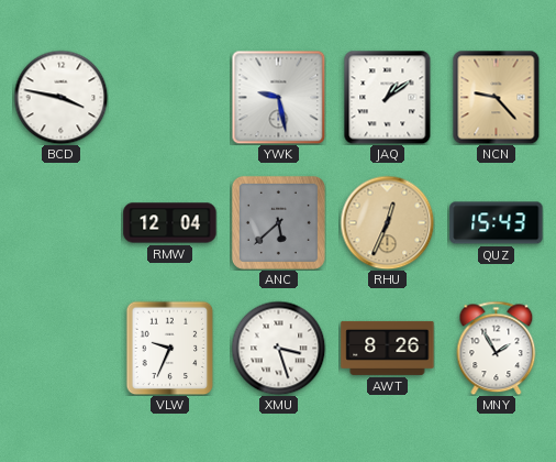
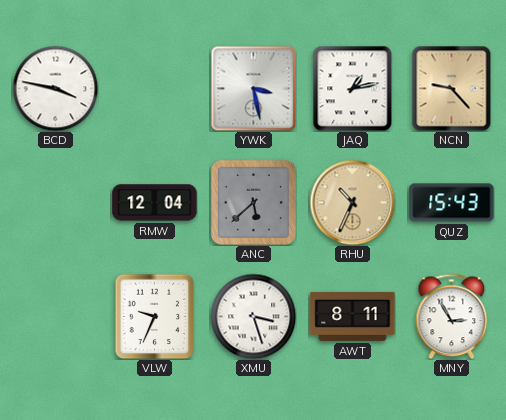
YWK: 9:28 -> 3:28
JAQ: 1:09 -> 1:13
RHU: 12:34 -> 10:34
AWT: 8:26 -> 8:11
MNY: 1:55 -> 2:55
